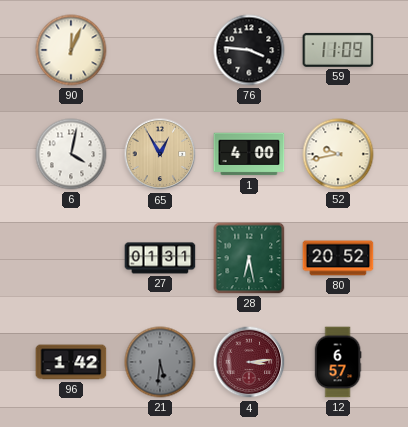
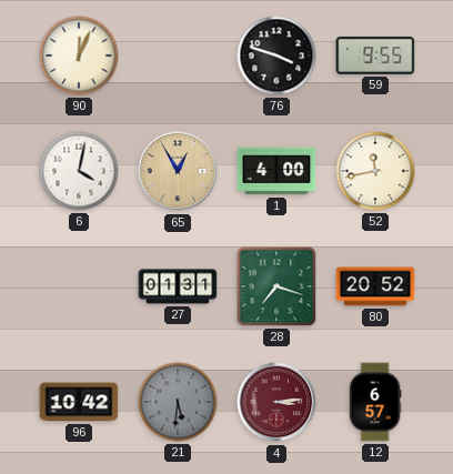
76: 3:46 -> 3:48
59: 11:09 -> 9:55
52: 9:43 -> 11:43
28: 6:28 -> 7:18
96: 1:42 -> 10:42
